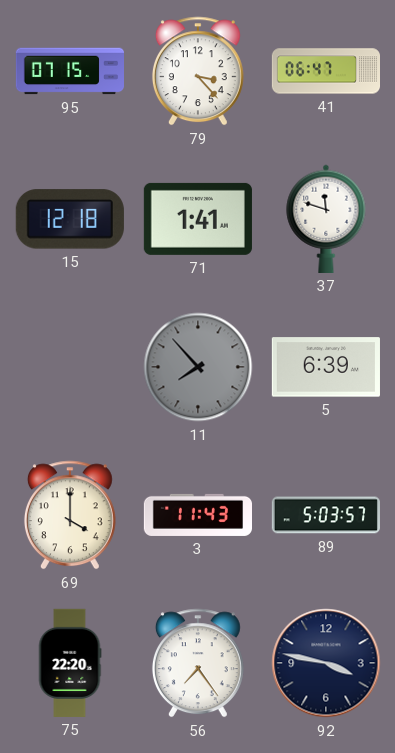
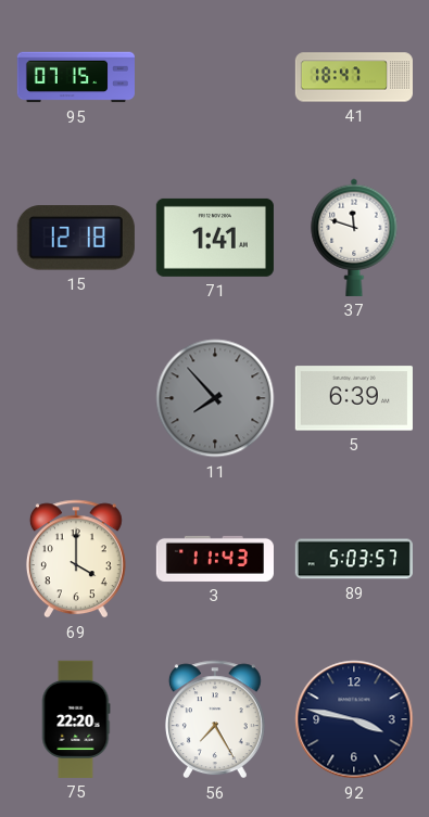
79: 3:23 -> none
41: 06:47 -> 18:47
56: 7:24 -> 7:25
